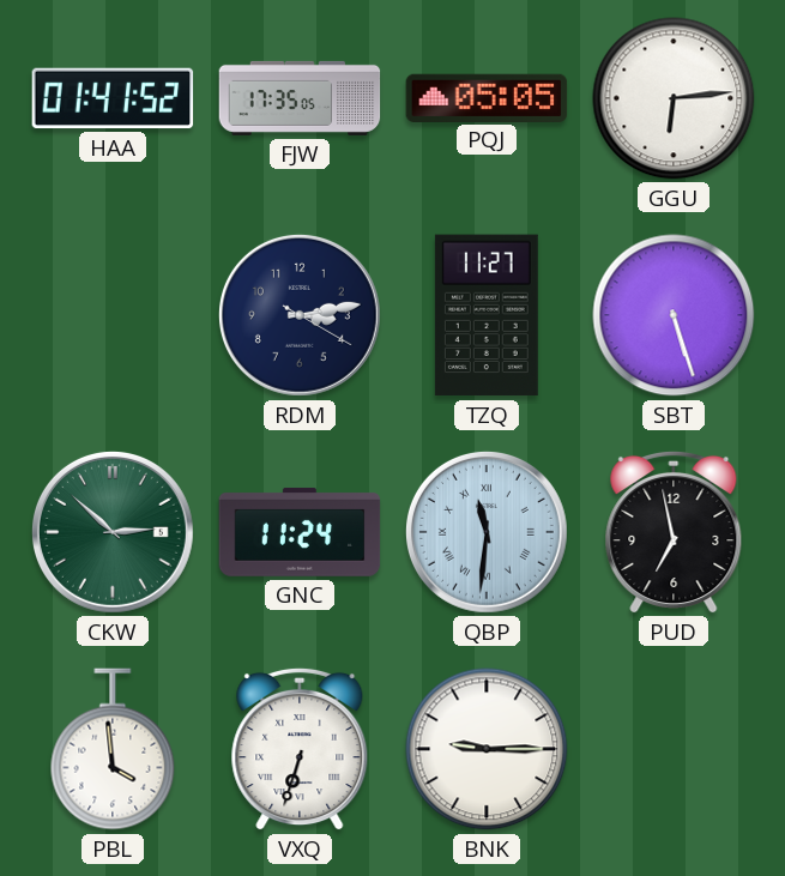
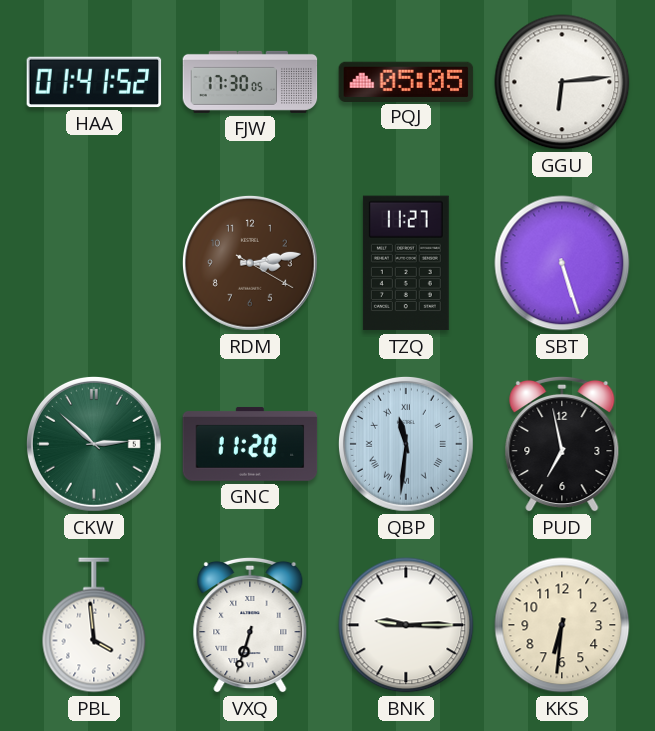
FJW: 17:35 -> 17:30
RDM dial: navy -> brown
GNC: 11:24 -> 11:20
KKS: none -> 6:31
